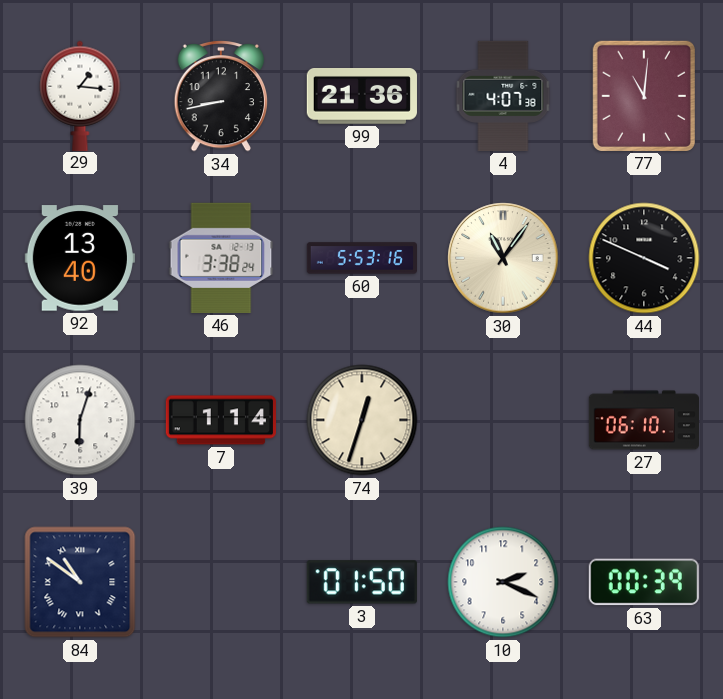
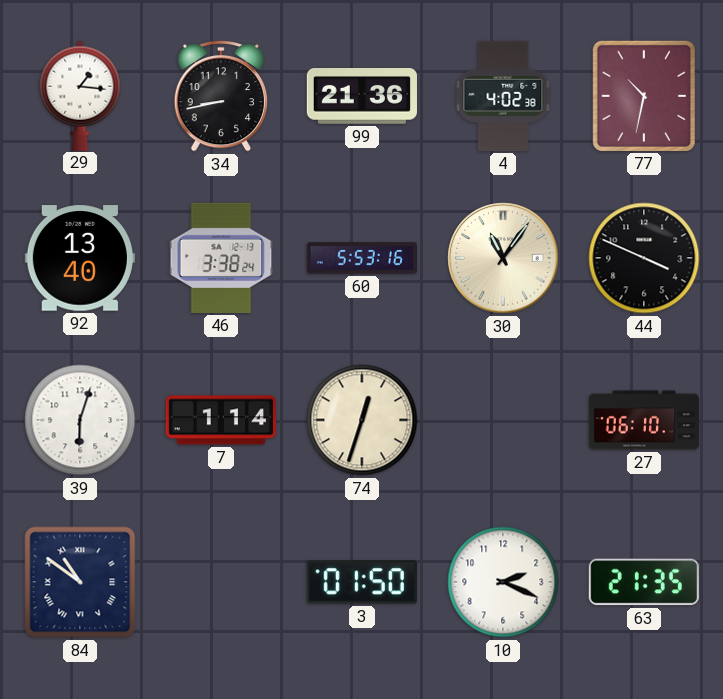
4: 4:07 -> 4:02
77: 11:01 -> 10:32
63: 00:39 -> 21:35
